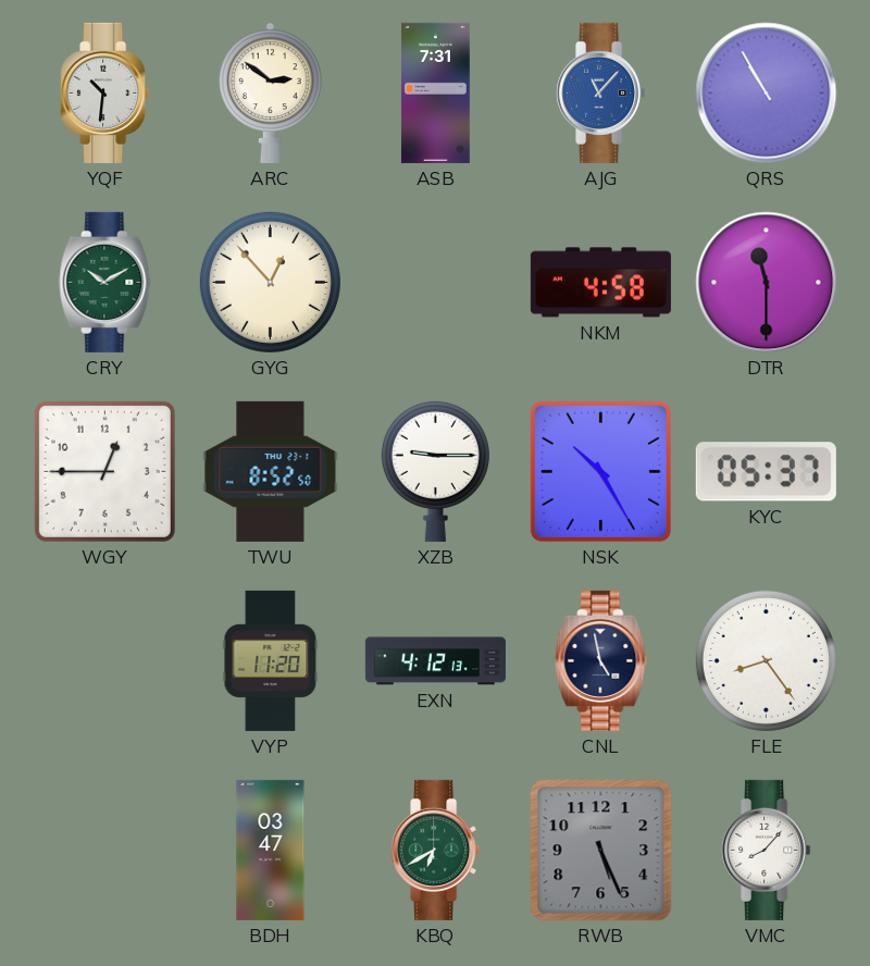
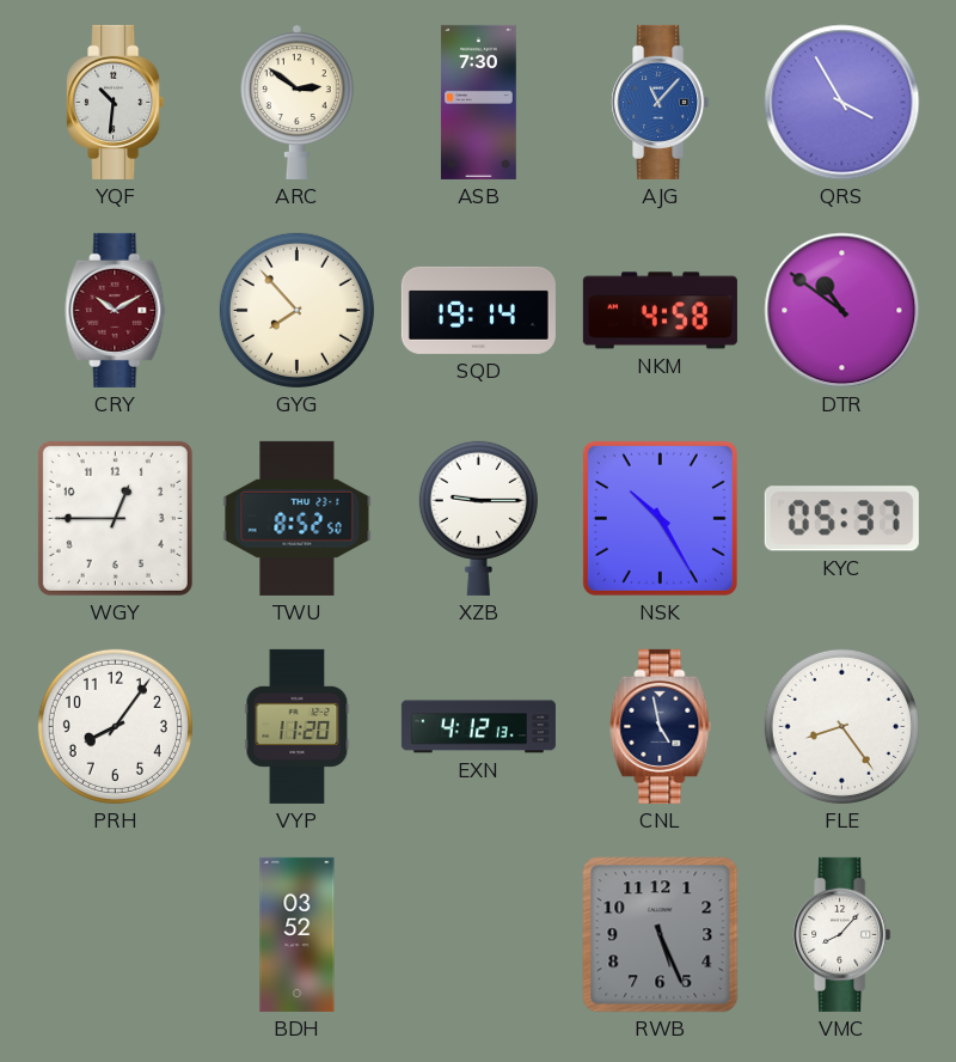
ASB: 7:31 -> 7:30
QRS: 10:55 -> 3:55
CRY dial: green -> burgundy
GYG: 12:53 -> 7:53
SQD: none -> 19:14
DTR: 11:30 -> 10:51
PRH: none -> 8:06
BDH: 03:47 -> 03:52
KBQ: 6:40 -> none
